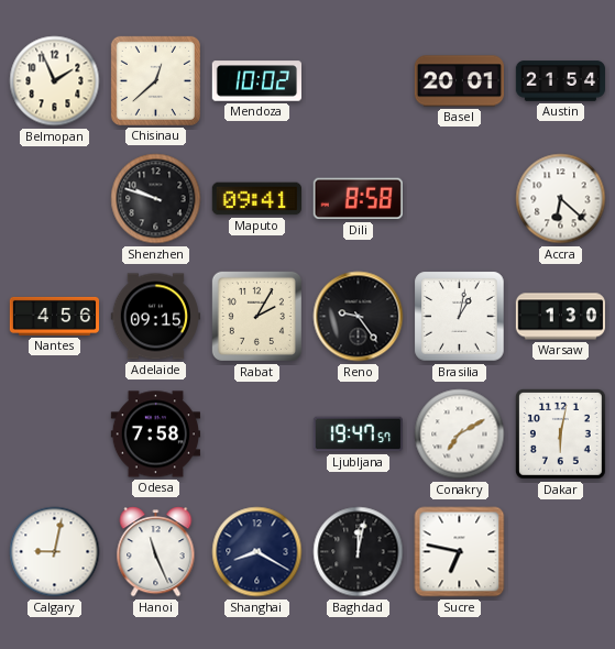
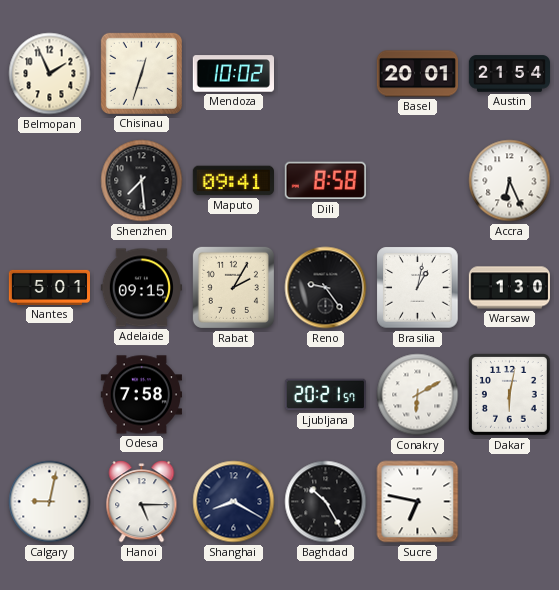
Chisinau: 12:38 -> 12:33
Shenzhen: 9:48 -> 7:29
Accra: 6:22 -> 6:26
Nantes: 4:56 -> 5:01
Ljubljana: 19:47 -> 20:21
Conakry: 7:10 -> 6:10
Hanoi: 11:26 -> 5:15
Baghdad: 12:02 -> 10:25
